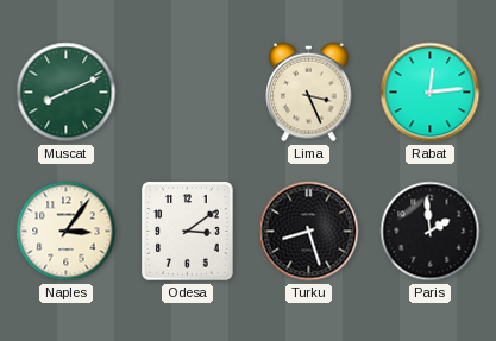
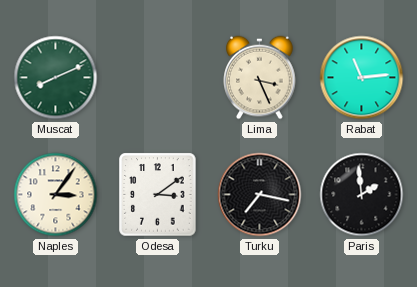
Rabat: 12:14 -> 11:14
Turku: 8:27 -> 7:17
